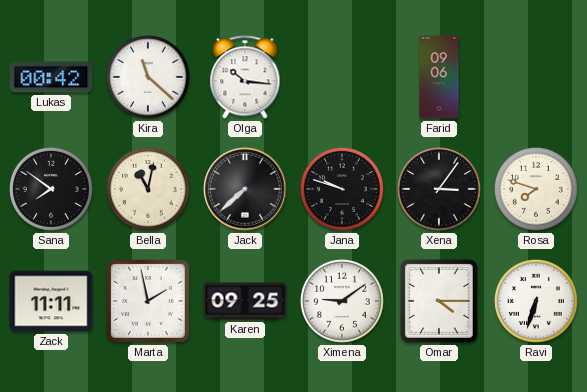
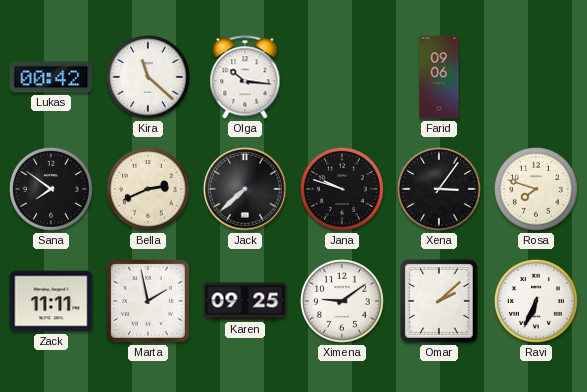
Bella: 11:02 -> 2:41
Omar: 4:15 -> 2:08
Ravi: 6:33 -> 6:34
